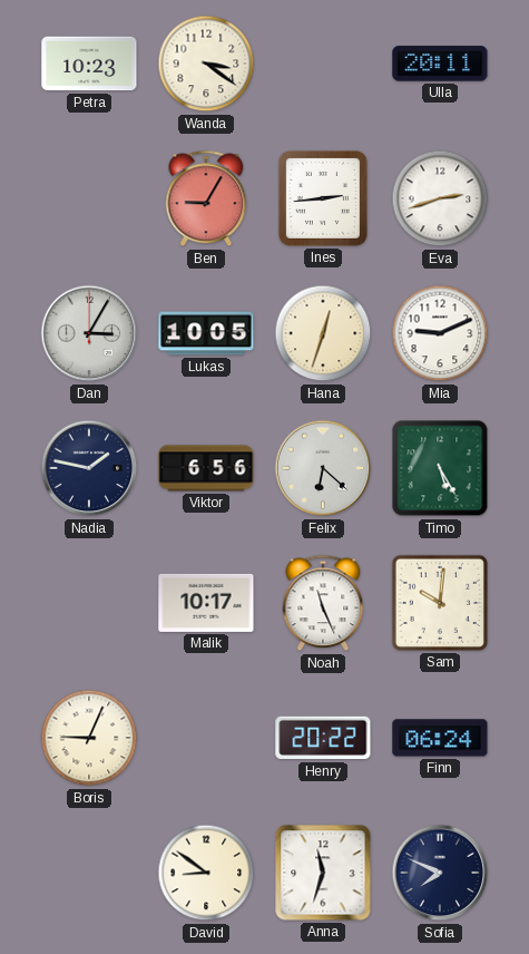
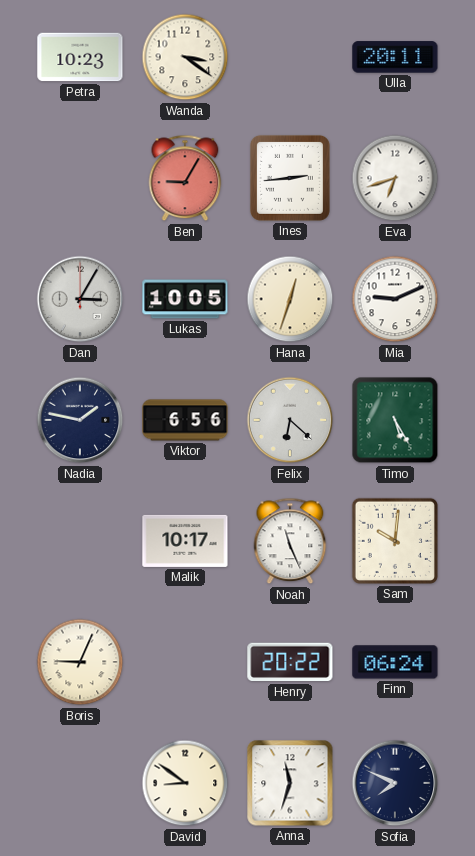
Eva: 2:42 -> 6:42
